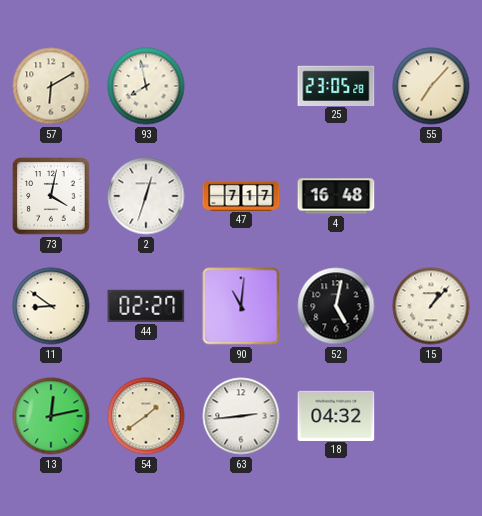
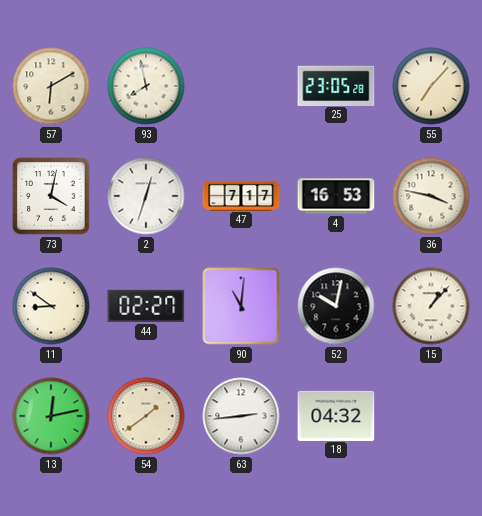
4: 16:48 -> 16:53
36: none -> 3:47
52: 5:02 -> 10:02
